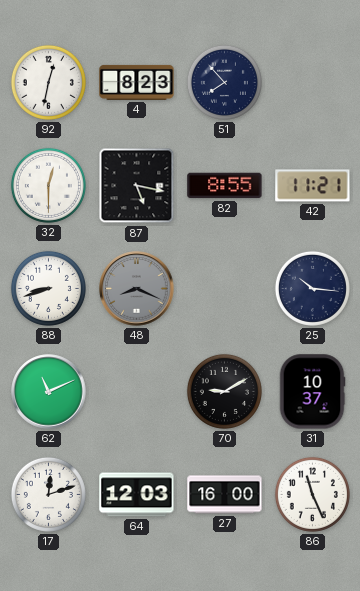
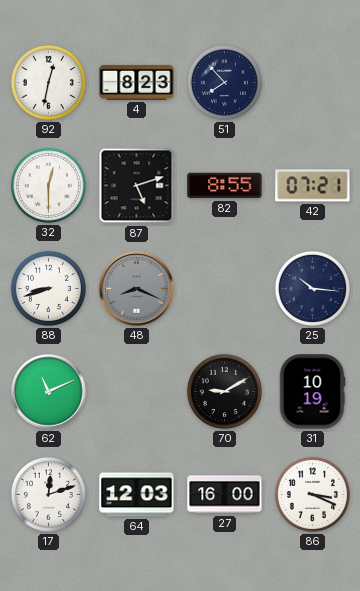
87: 5:17 -> 5:12
42: 11:21 -> 07:21
31: 10:37 -> 10:19
86: 11:26 -> 3:19
